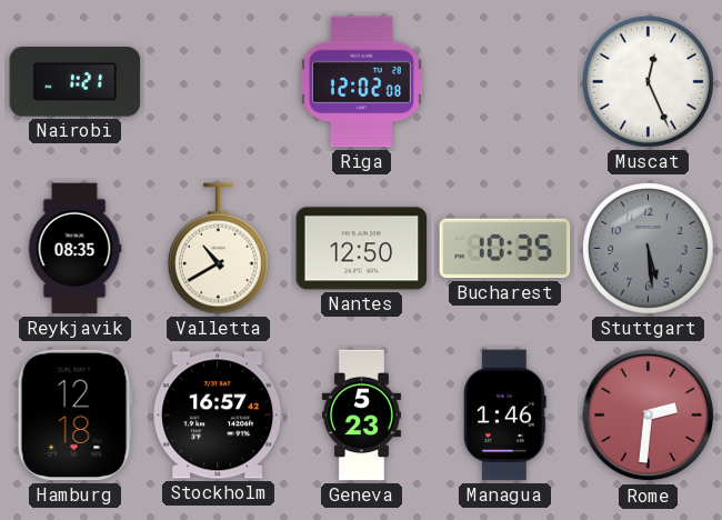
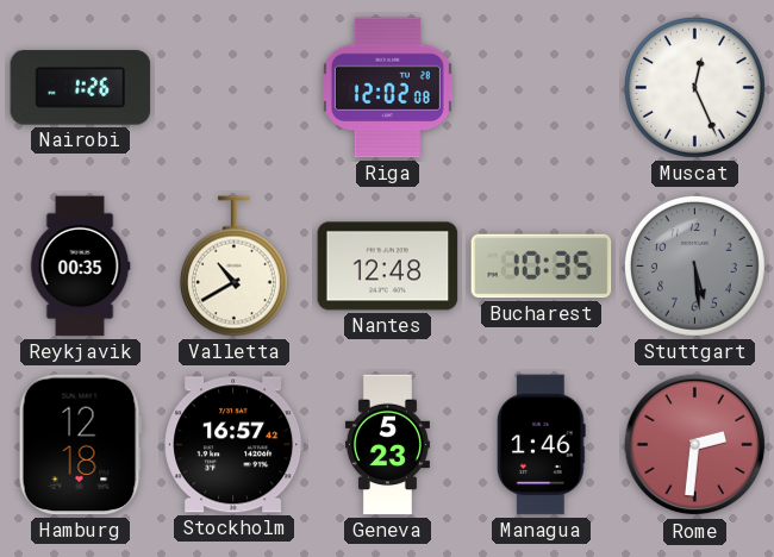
Nairobi: 1:21 -> 1:26
Reykjavik: 08:35 -> 00:35
Nantes: 12:50 -> 12:48
